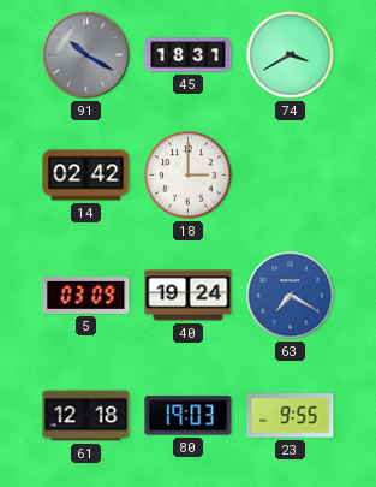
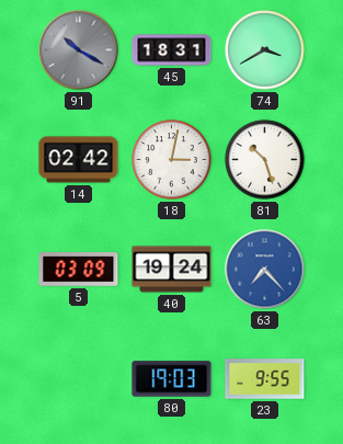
18: 3:00 -> 3:02
81: none -> 10:27
63: 7:20 -> 7:23
61: 12:18 -> none
